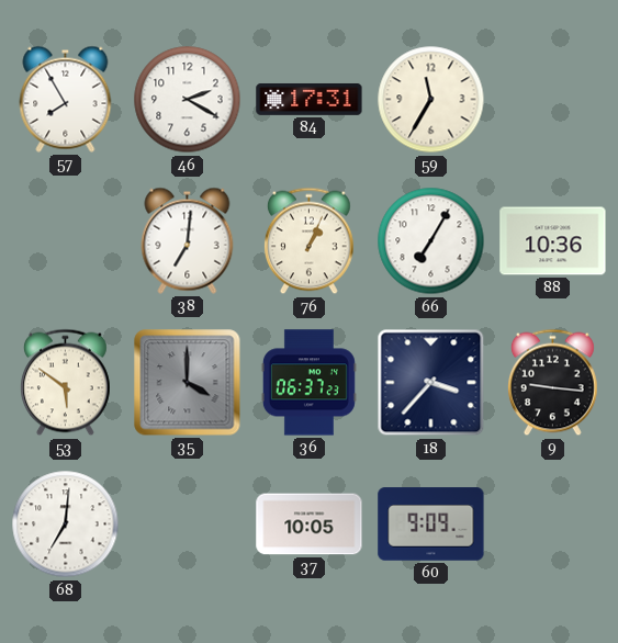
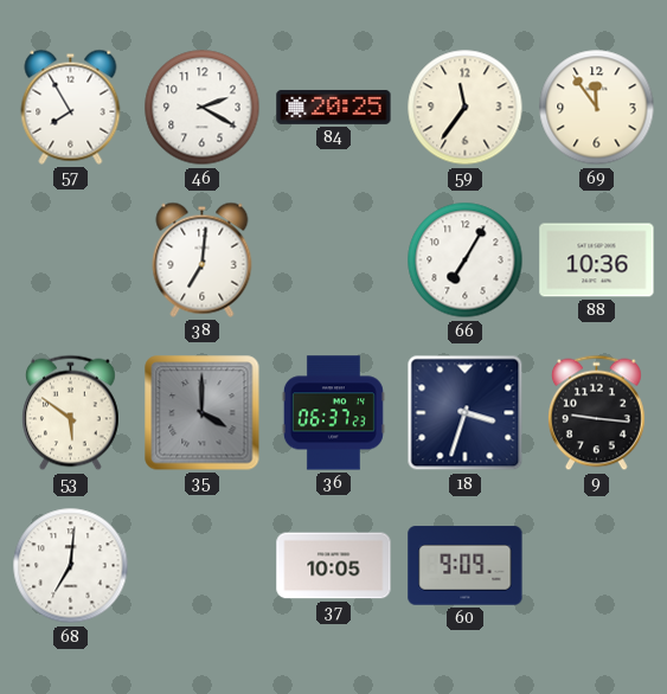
84: 17:31 -> 20:25
59: 11:35 -> 11:36
69: none -> 11:54
76: 1:04 -> none
18: 3:37 -> 3:33
